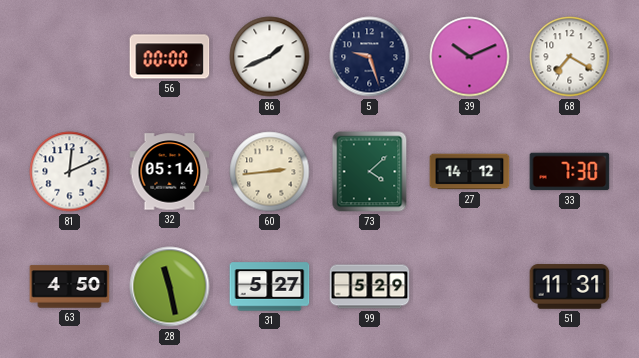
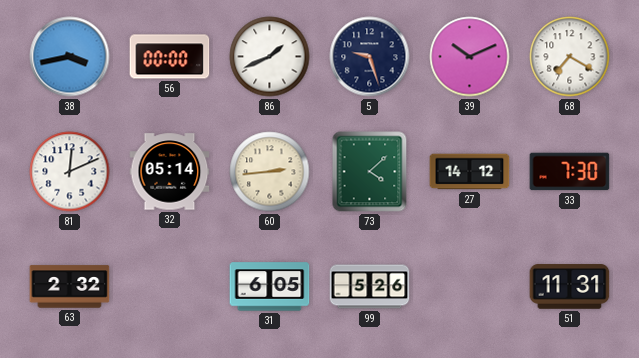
38: none -> 3:43
63: 4:50 -> 2:32
28: 11:28 -> none
31: 5:27 -> 6:05
99: 5:29 -> 5:26
